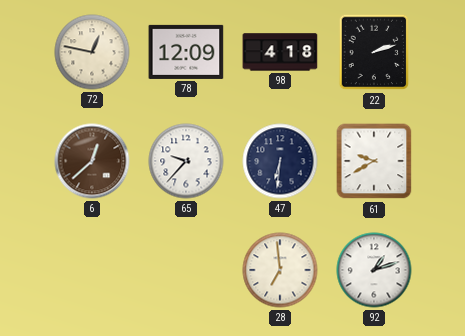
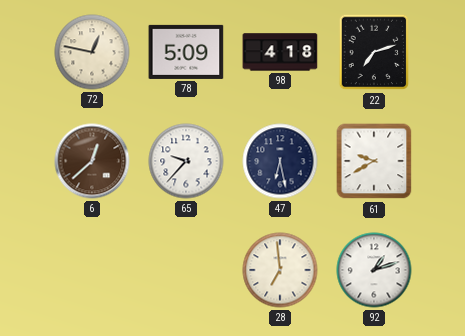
78: 12:09 -> 5:09
22: 2:12 -> 7:12
47: 6:31 -> 6:28
